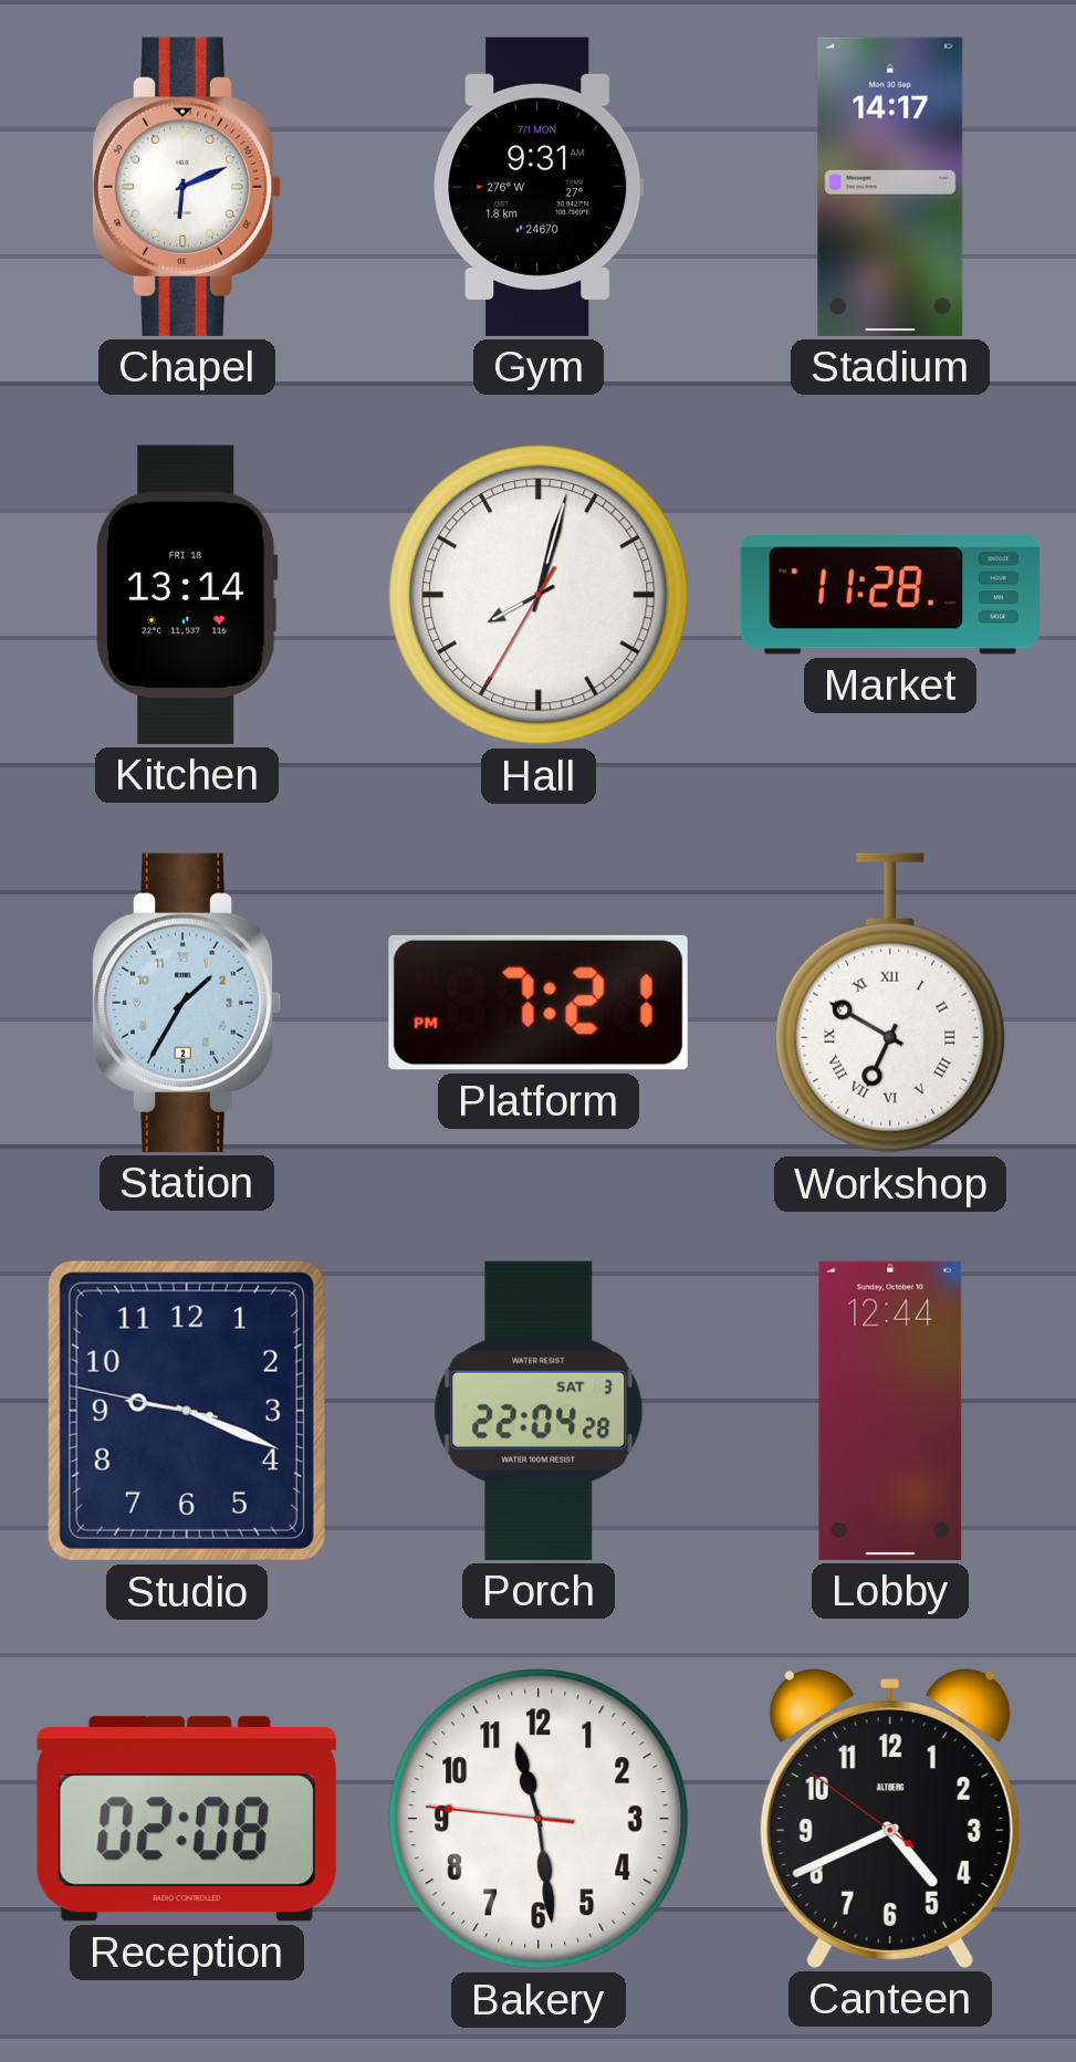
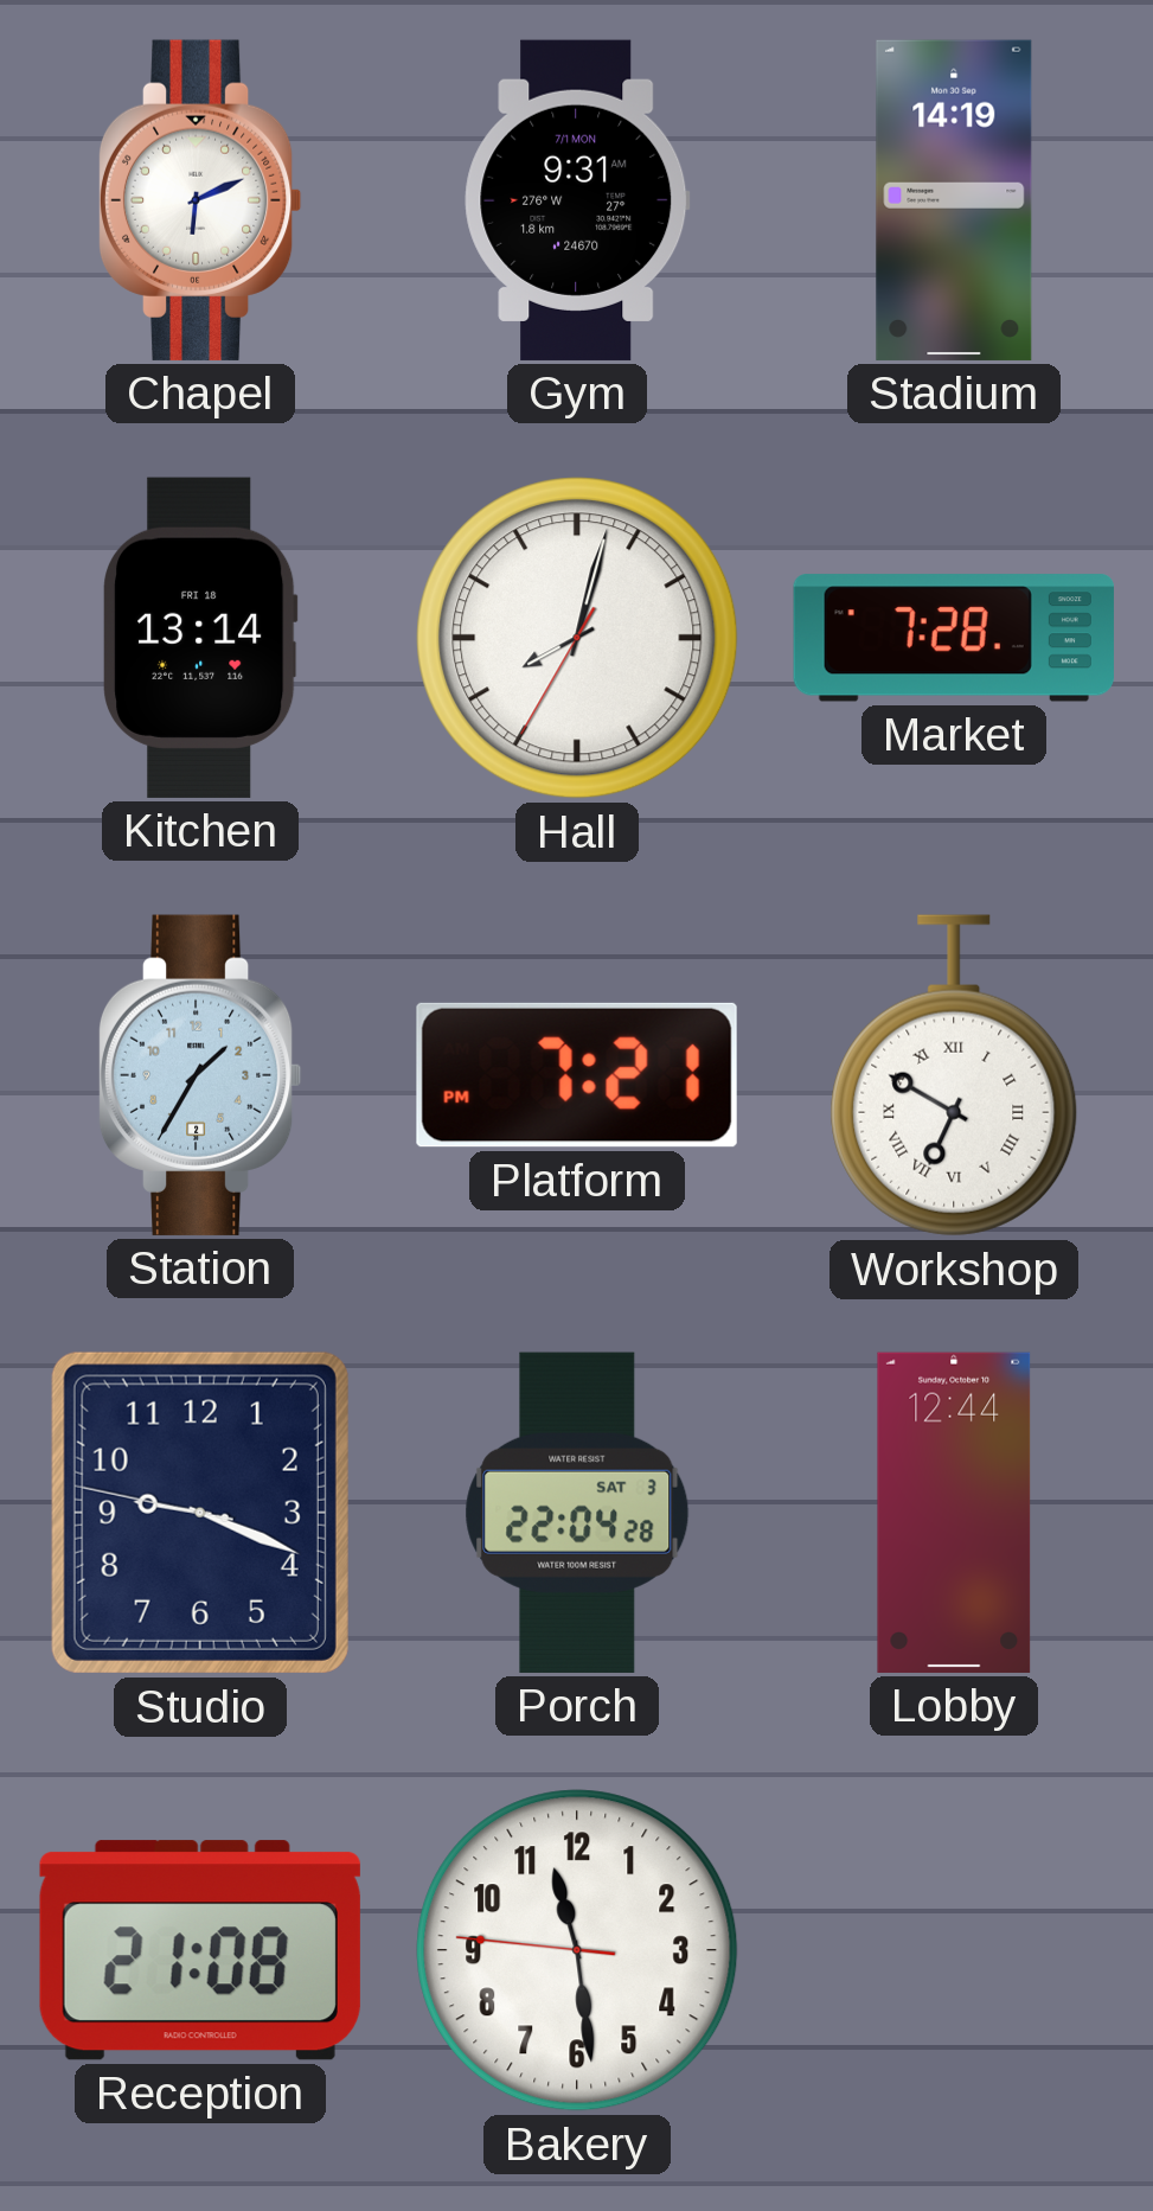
Stadium: 14:17 -> 14:19
Market: 11:28 -> 7:28
Reception: 02:08 -> 21:08
Canteen: 4:40 -> none
